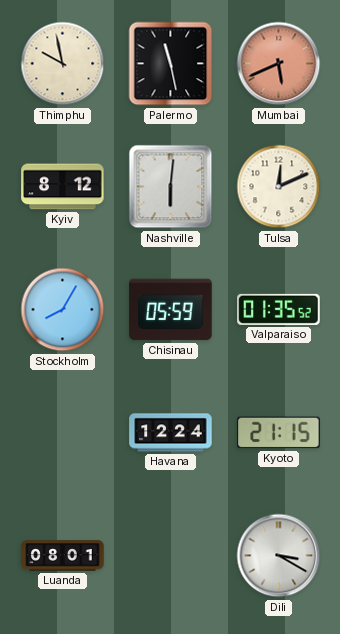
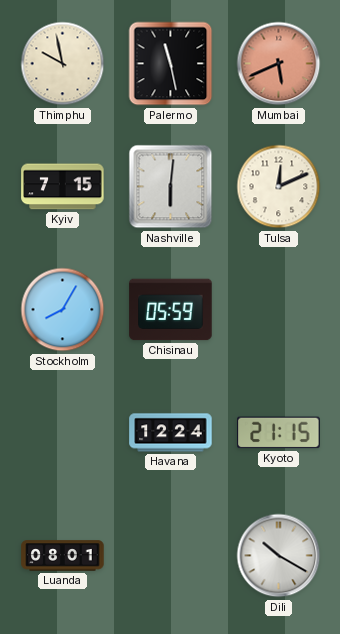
Kyiv: 8:12 -> 7:15
Valparaiso: 01:35 -> none
Dili: 3:20 -> 10:20
